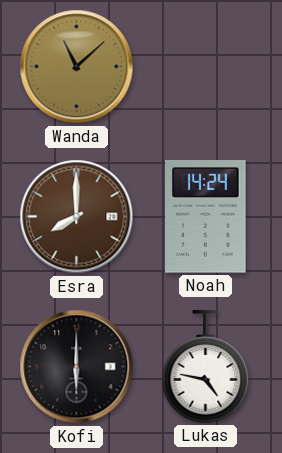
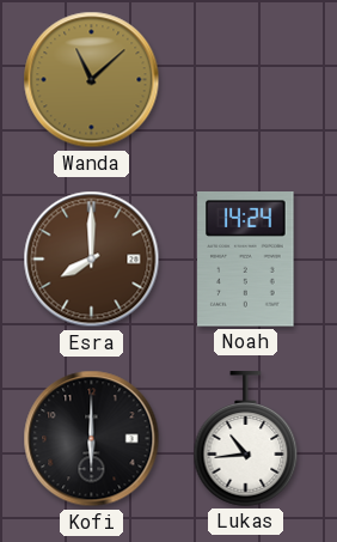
Lukas: 4:47 -> 10:44
